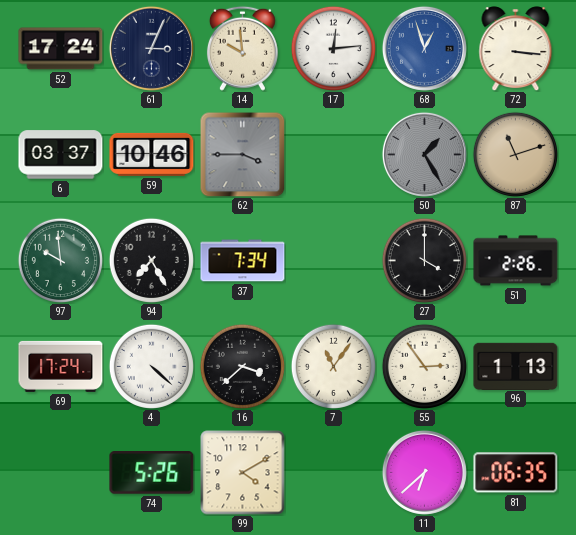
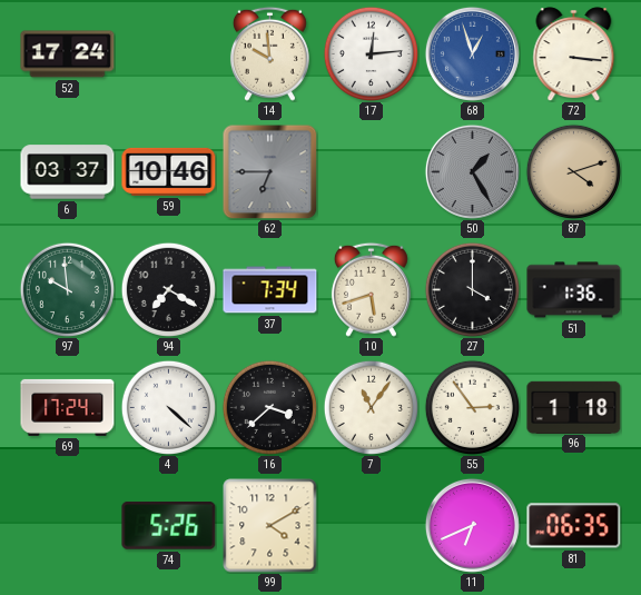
61: 3:04 -> none
62: 3:45 -> 6:45
87: 11:12 -> 4:12
94: 7:25 -> 7:20
10: none -> 5:42
51: 2:26 -> 1:36
96: 1:13 -> 1:18
11: 6:38 -> 6:41
